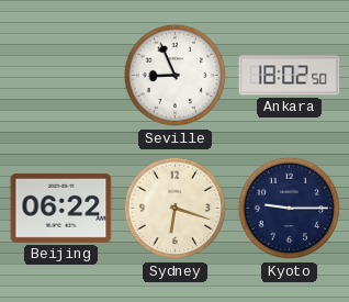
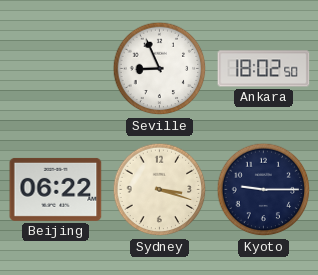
Sydney: 6:18 -> 3:18
